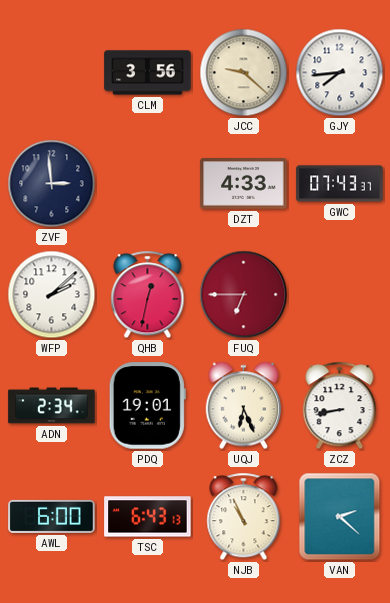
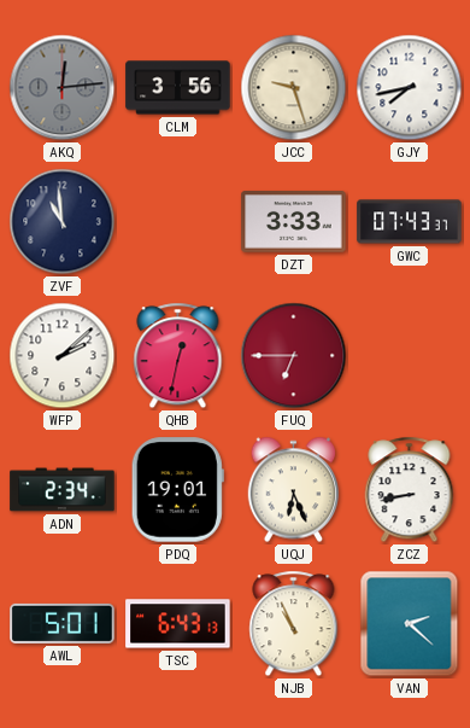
AKQ: none -> 12:14
JCC: 9:22 -> 9:27
GJY: 7:44 -> 7:43
ZVF: 2:59 -> 10:59
DZT: 4:33 -> 3:33
AWL: 6:00 -> 5:01
